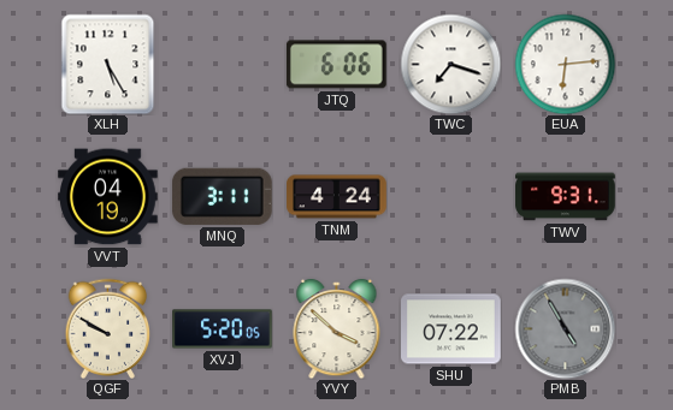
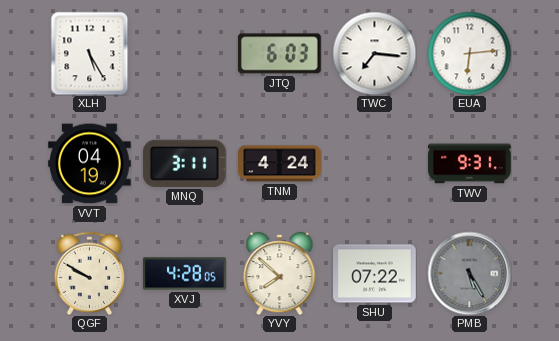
JTQ: 6:06 -> 6:03
TWC: 7:18 -> 7:16
XVJ: 5:20 -> 4:28
YVY: 3:52 -> 7:52
PMB: 4:55 -> 5:25
